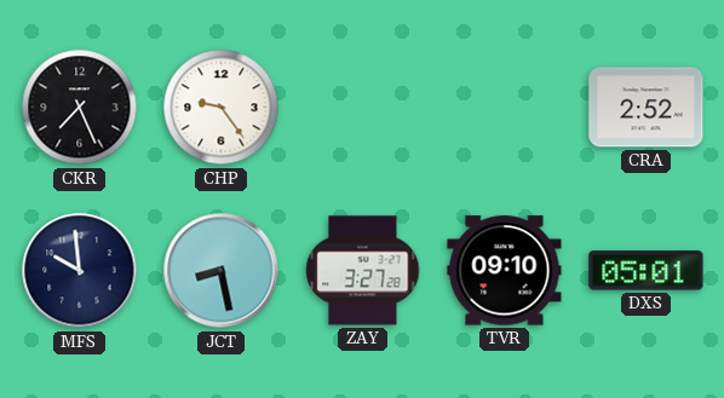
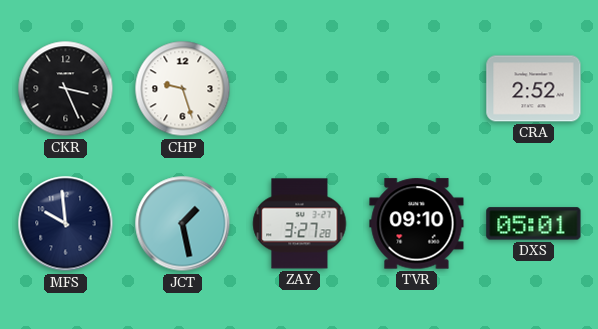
CKR: 7:26 -> 3:26
CHP: 9:24 -> 9:27
JCT: 8:28 -> 1:28
